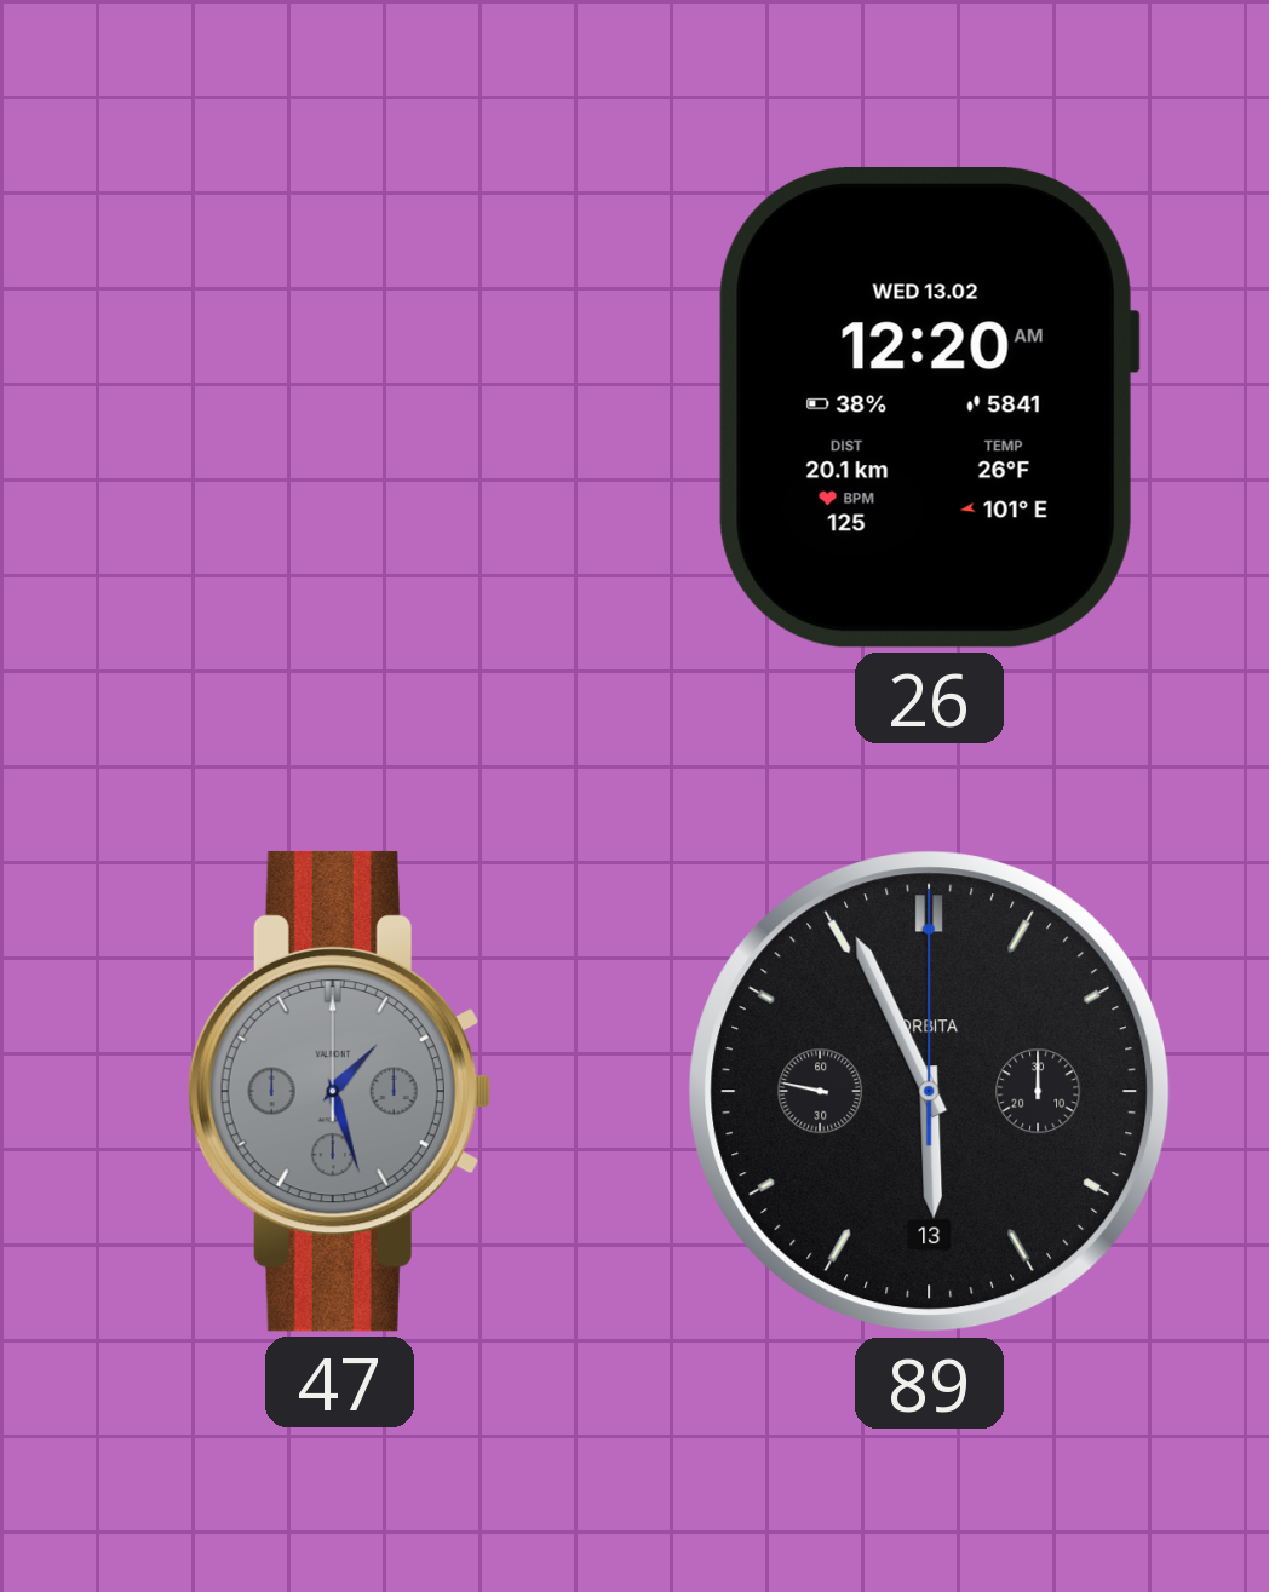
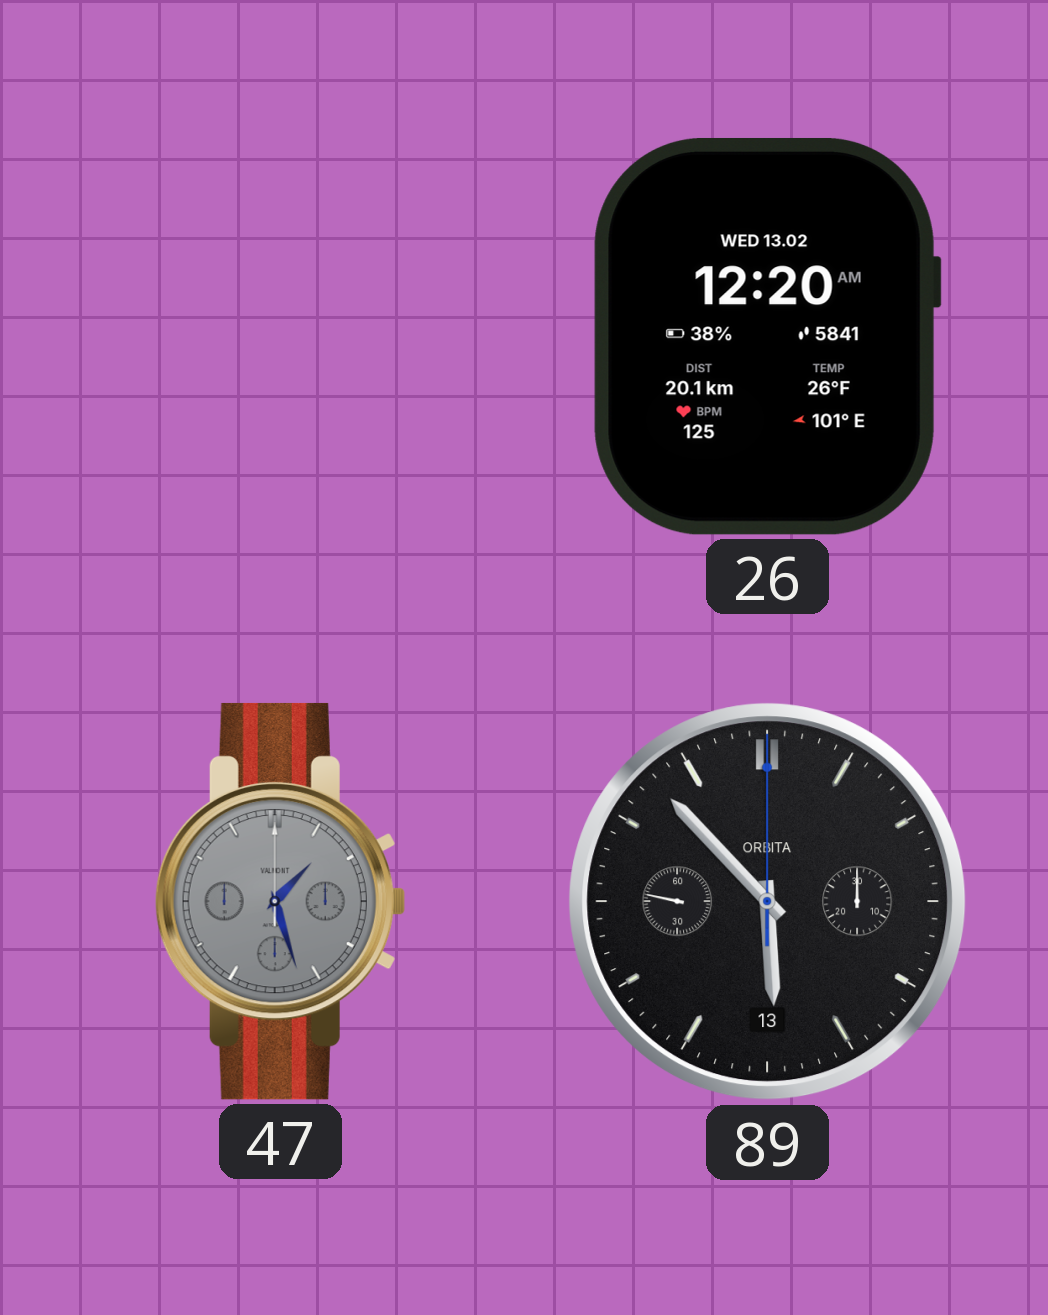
89: 5:55 -> 5:52
